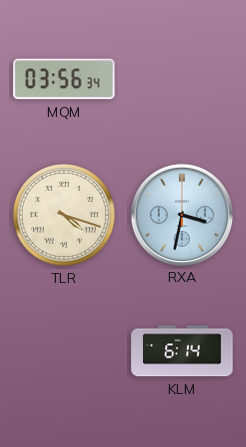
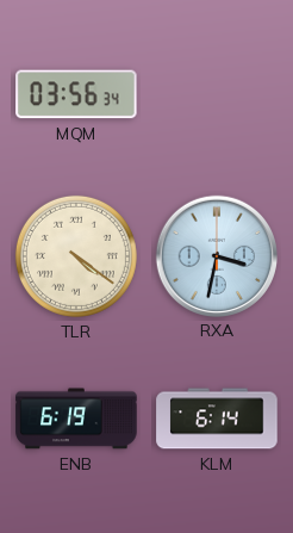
TLR: 4:18 -> 4:21
ENB: none -> 6:19
